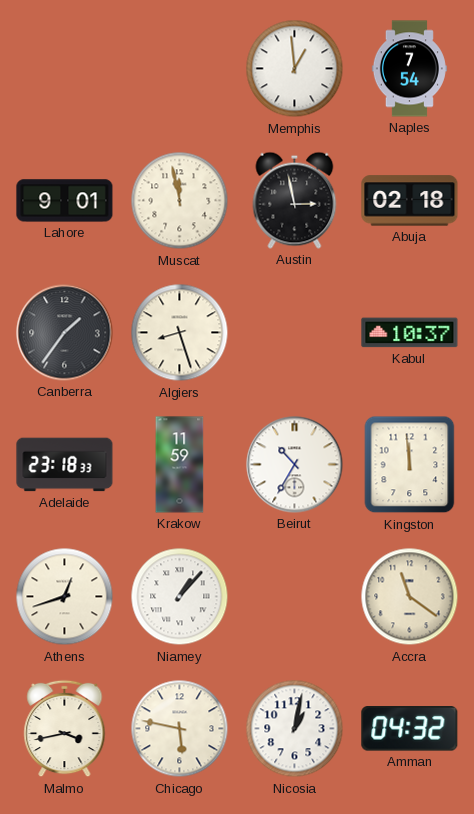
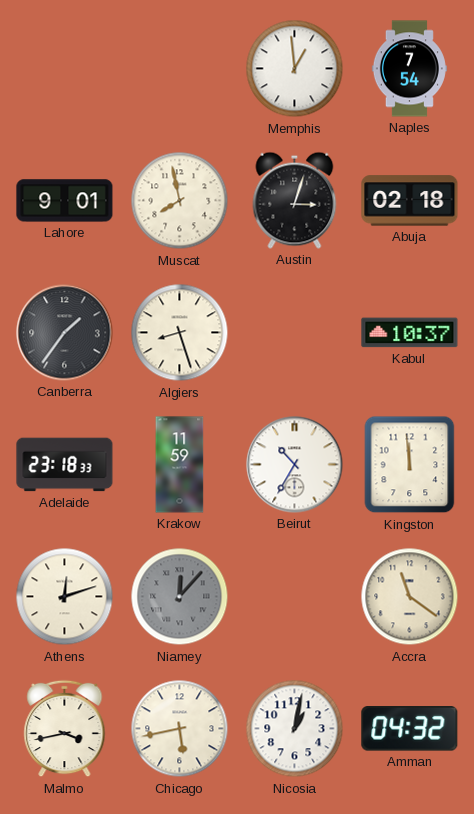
Muscat: 11:58 -> 7:58
Austin: 2:58 -> 3:03
Athens: 12:42 -> 12:12
Niamey: 1:07 -> 12:07
Niamey dial: white -> grey
Chicago: 5:47 -> 5:43
